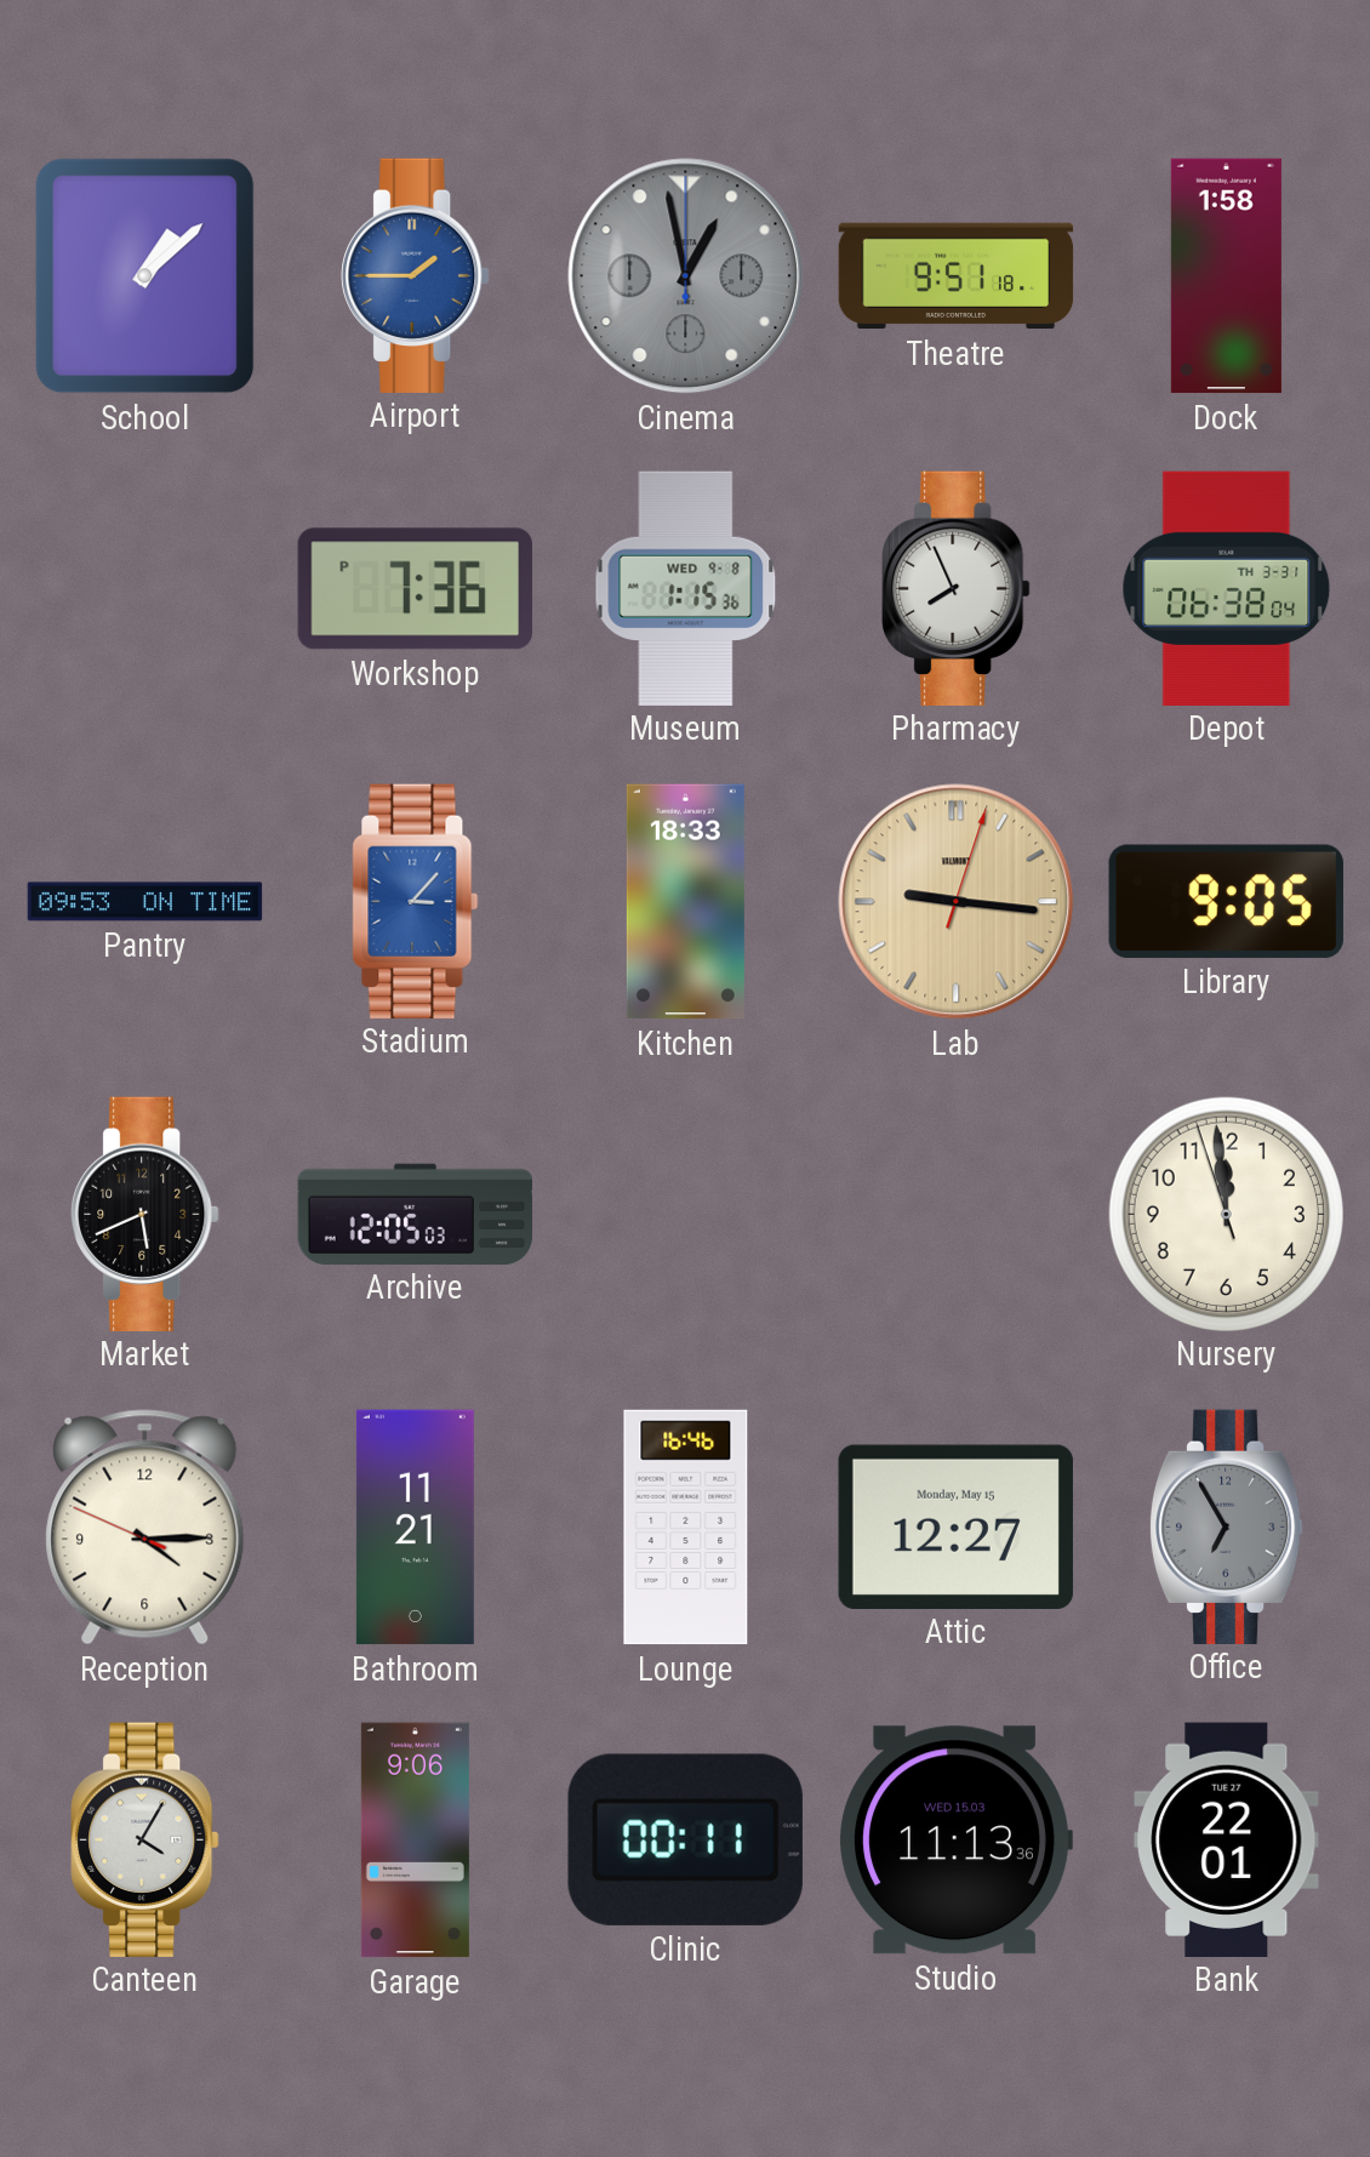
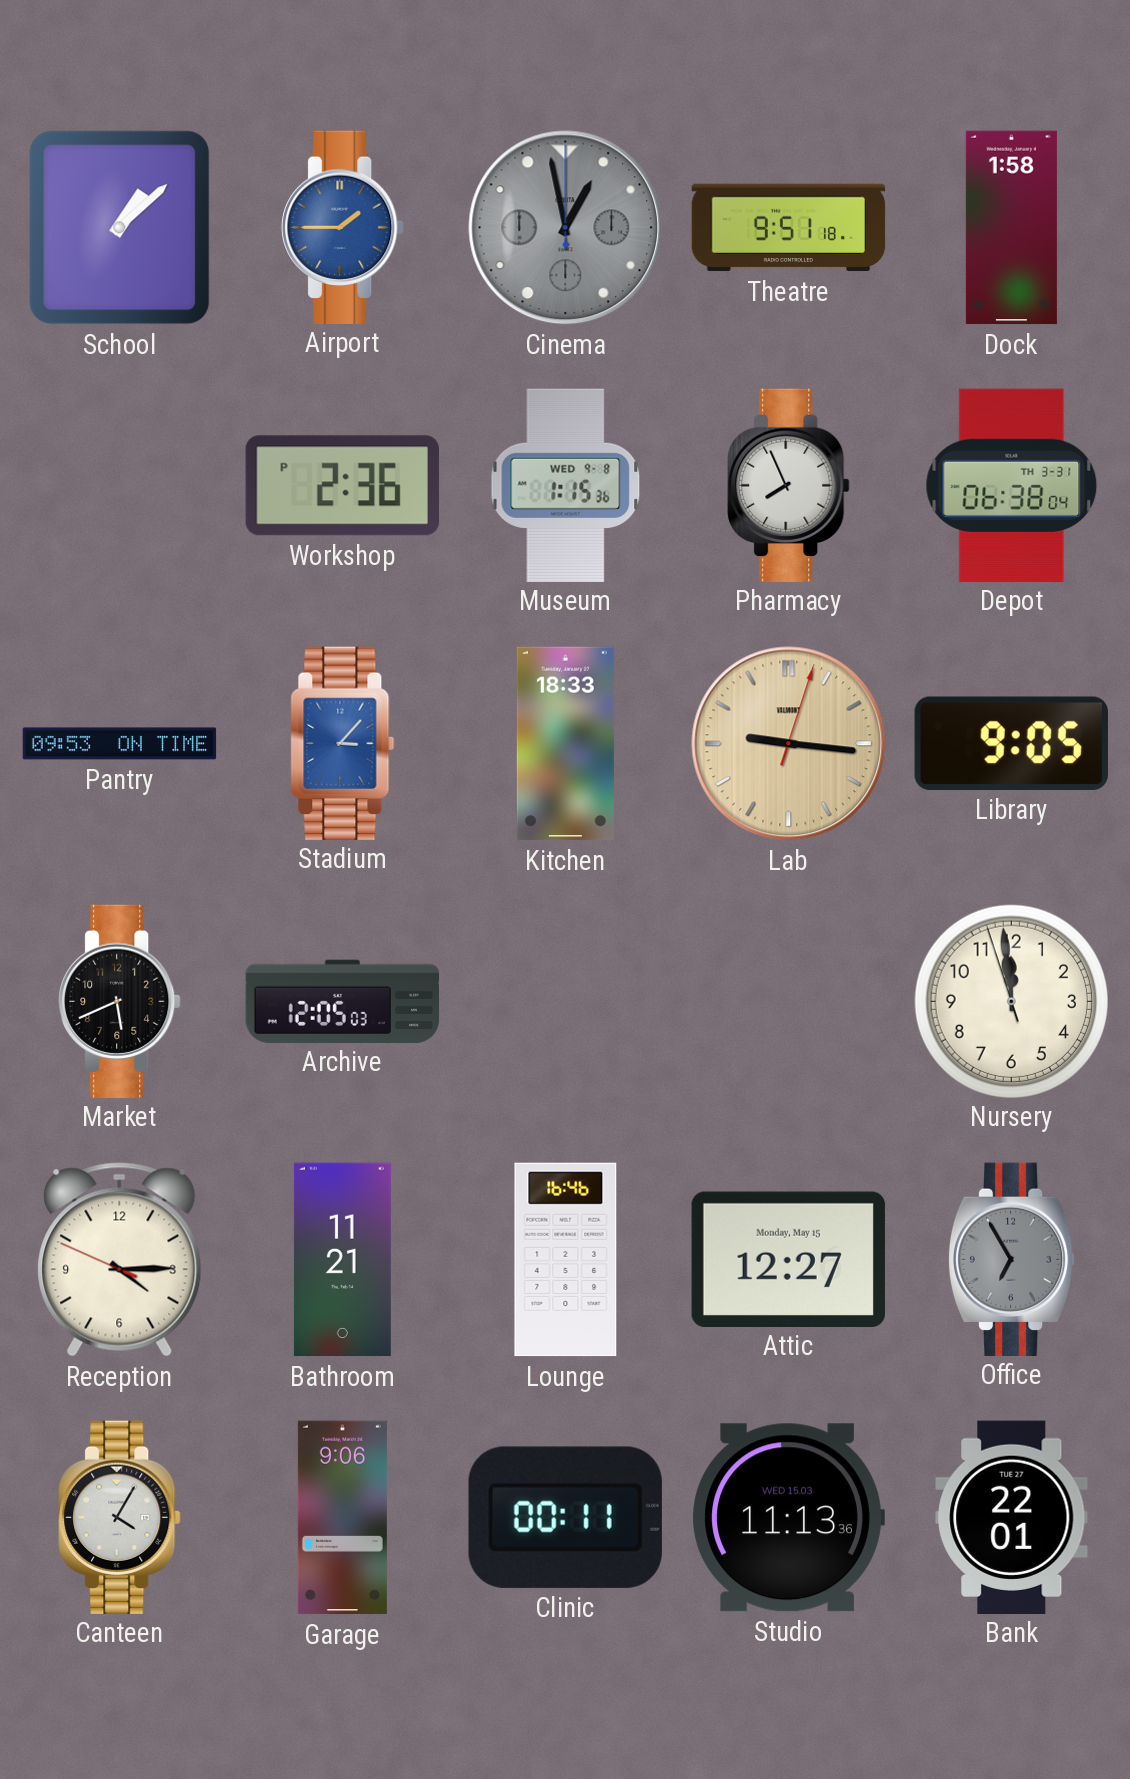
Workshop: 7:36 -> 2:36
